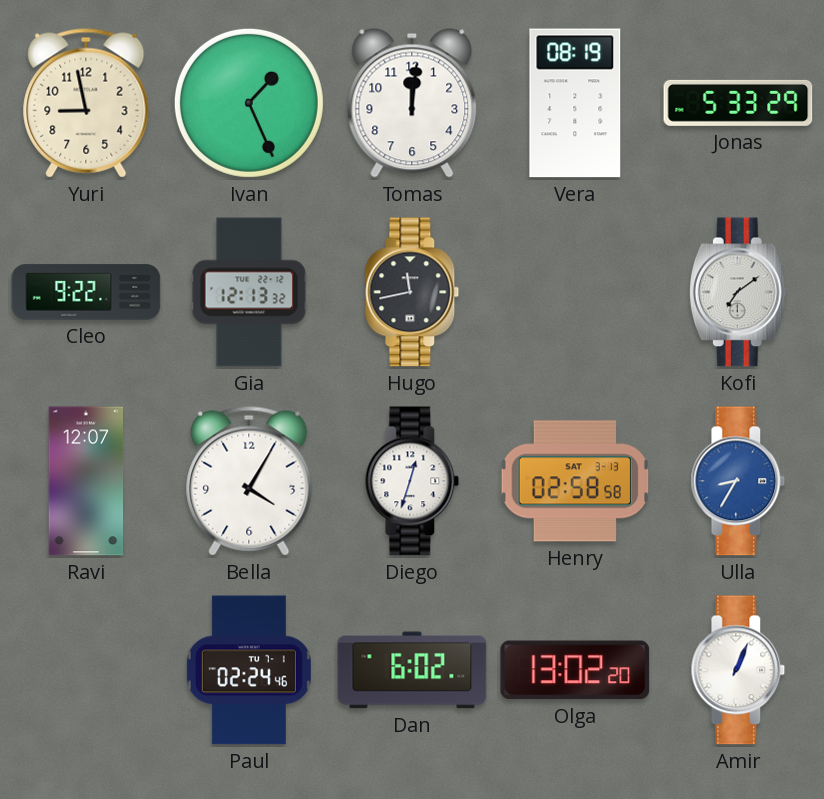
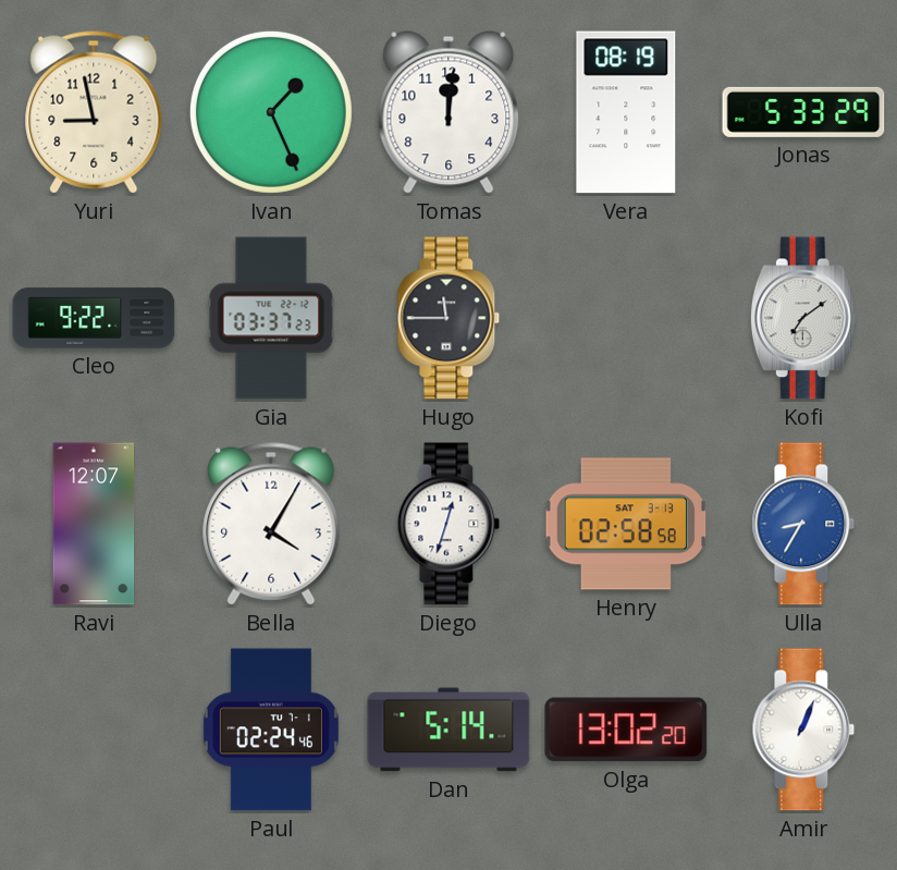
Gia: 12:13 -> 03:37
Hugo: 11:43 -> 11:45
Dan: 6:02 -> 5:14
